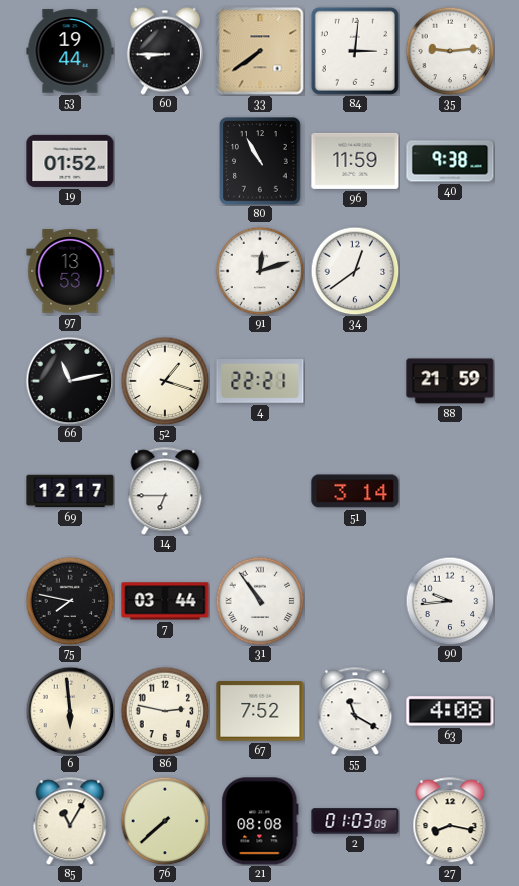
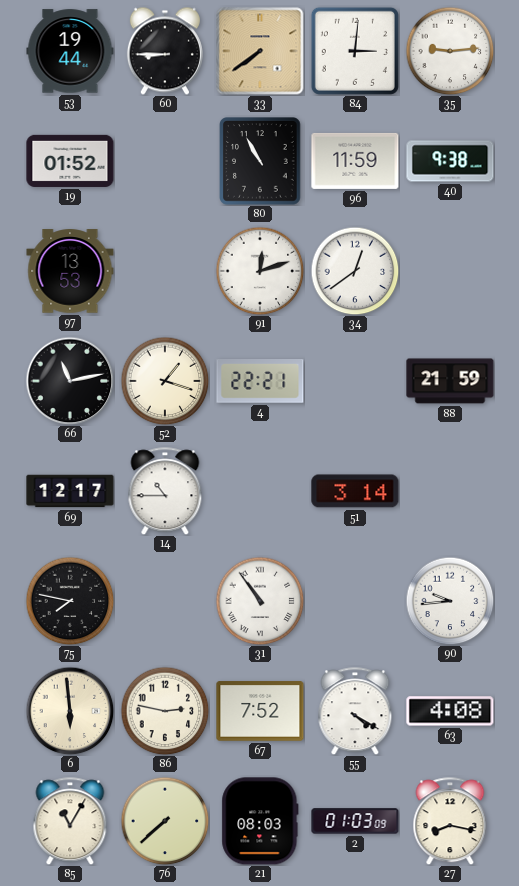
14: 6:45 -> 10:45
7: 03:44 -> none
55: 11:20 -> 4:20
21: 08:08 -> 08:03
